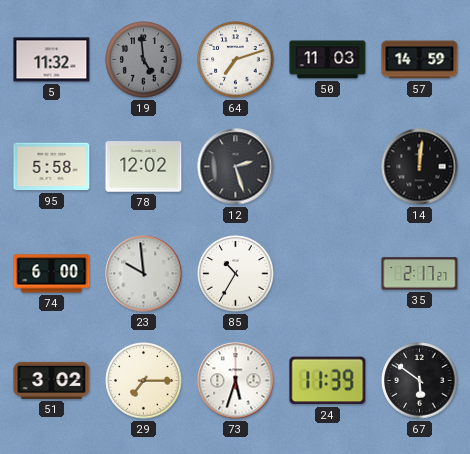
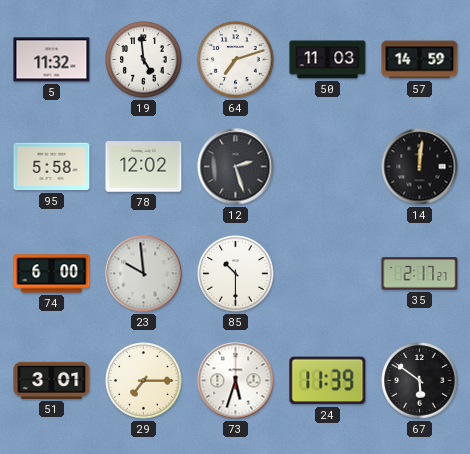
19 dial: grey -> white
85: 10:35 -> 10:30
51: 3:02 -> 3:01
